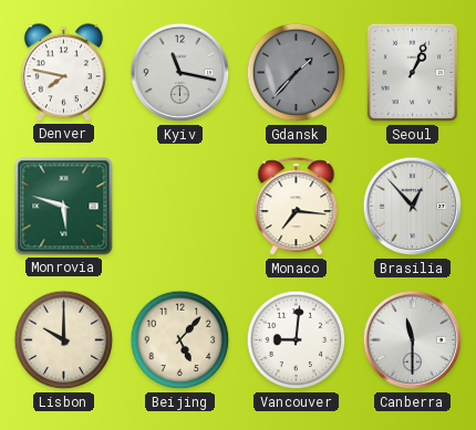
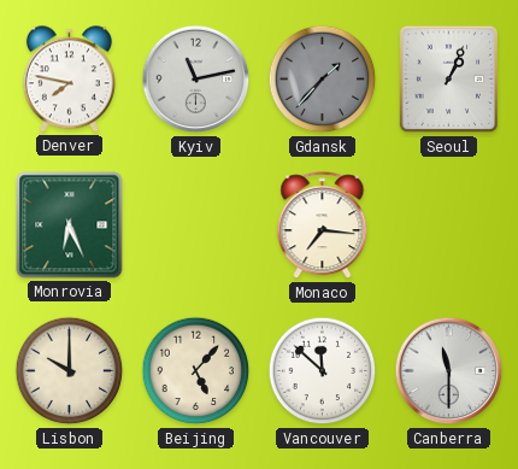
Kyiv: 11:17 -> 11:13
Monrovia: 5:48 -> 6:26
Brasilia: 12:53 -> none
Vancouver: 9:01 -> 11:52
